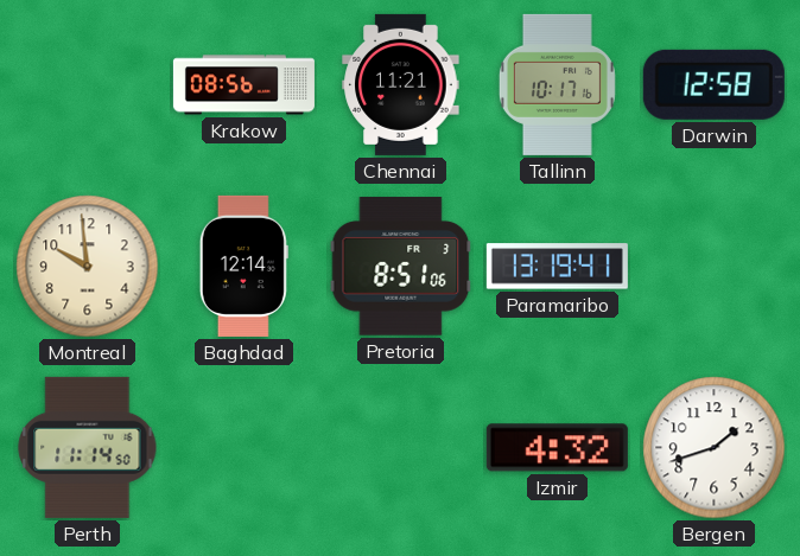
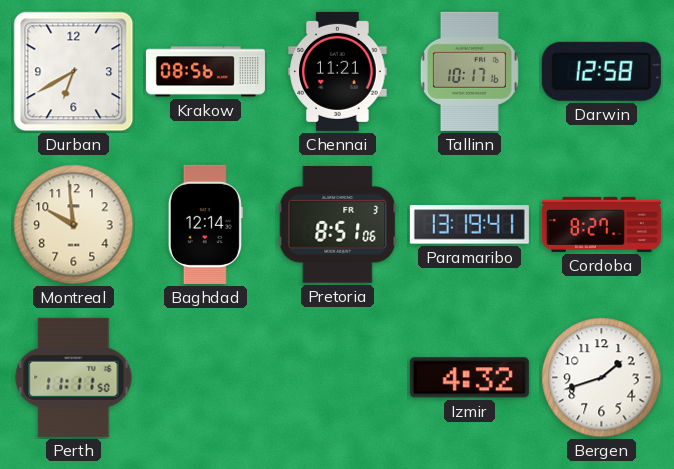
Durban: none -> 6:40
Cordoba: none -> 8:27
Perth: 11:14 -> 11:11
